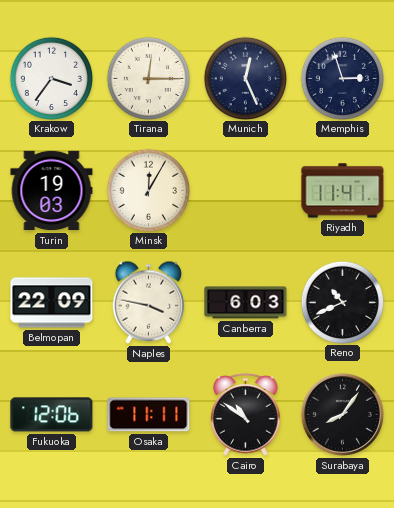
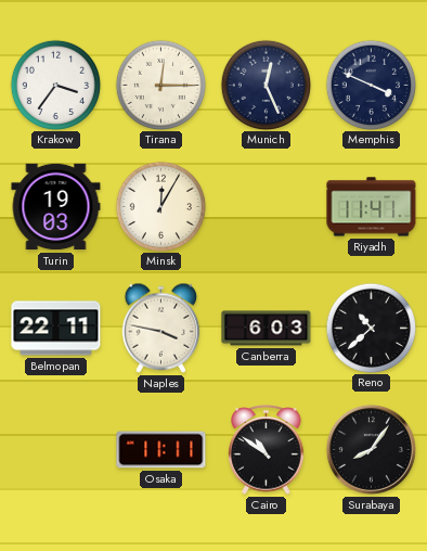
Memphis: 2:57 -> 3:49
Belmopan: 22:09 -> 22:11
Reno: 10:41 -> 10:38
Fukuoka: 12:06 -> none
